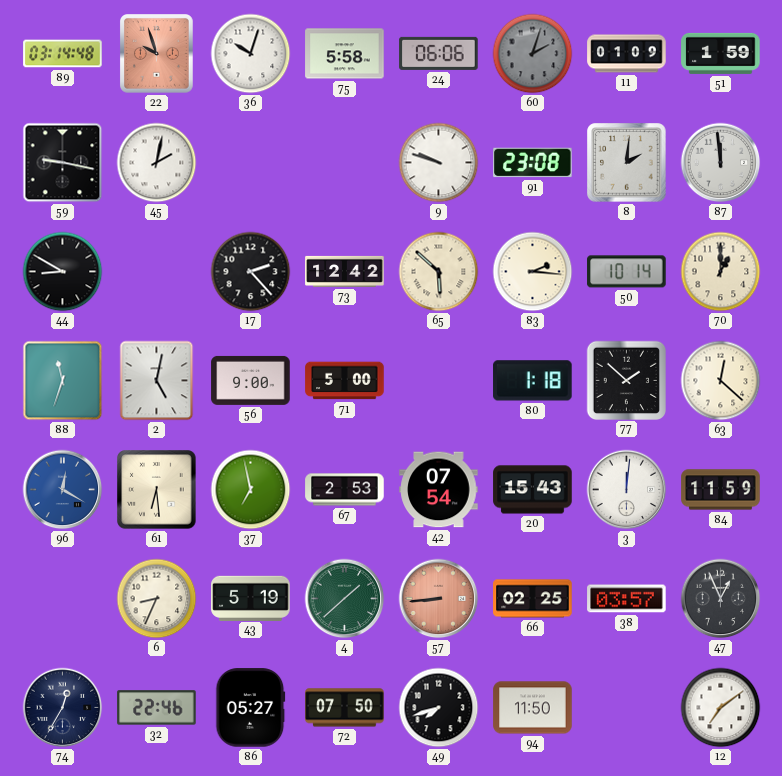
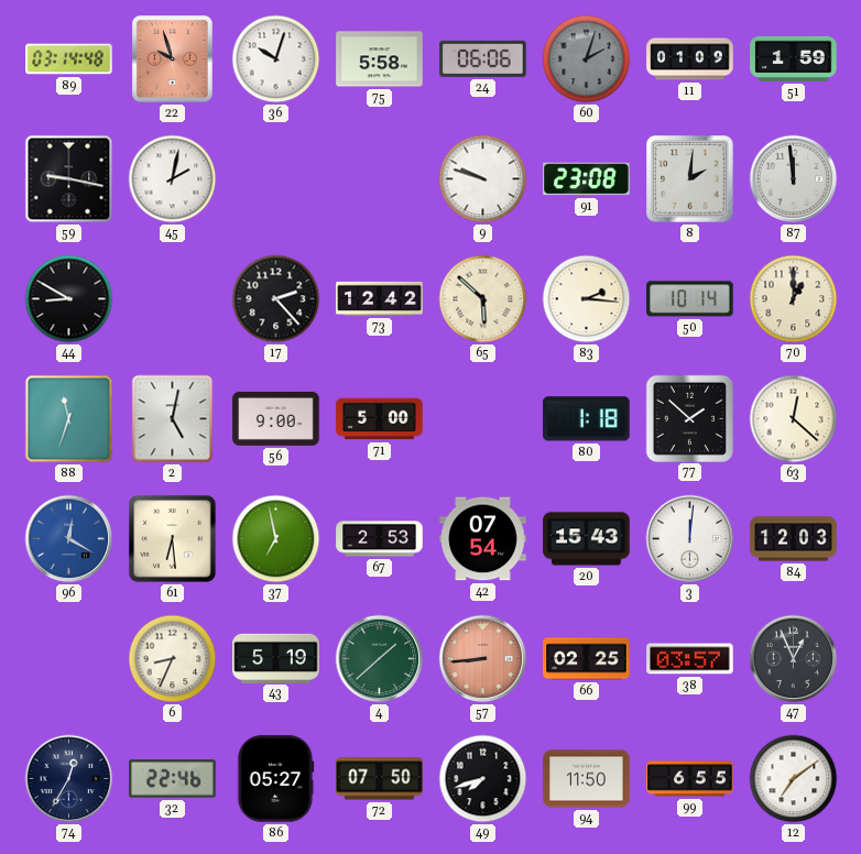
84: 11:59 -> 12:03
99: none -> 6:55
